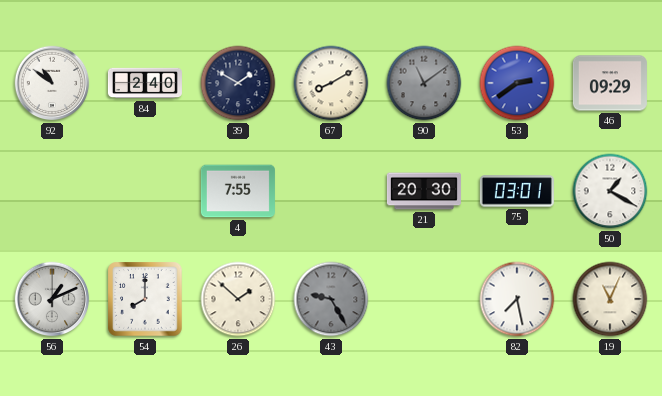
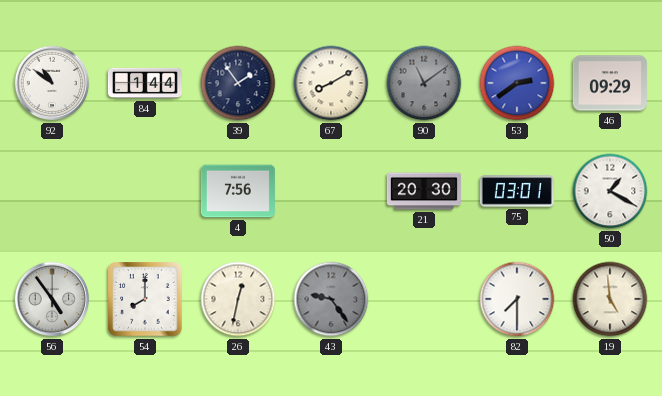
84: 2:40 -> 1:44
39: 1:50 -> 1:54
4: 7:55 -> 7:56
56: 1:11 -> 4:54
26: 1:52 -> 12:32
43: 9:25 -> 9:24
82: 7:28 -> 7:30
19: 11:04 -> 4:59
